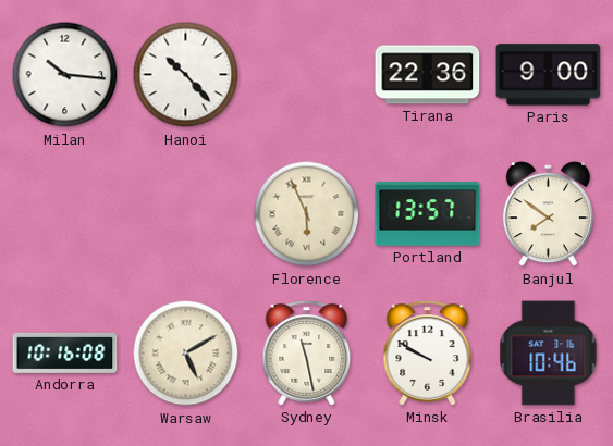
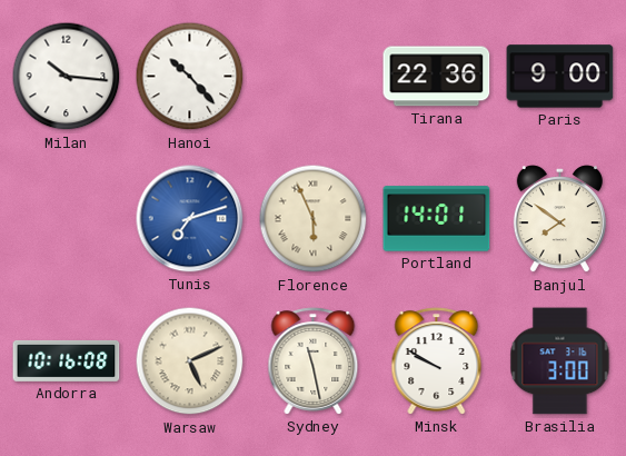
Tunis: none -> 7:12
Portland: 13:57 -> 14:01
Warsaw: 5:10 -> 5:11
Brasilia: 10:46 -> 3:00
